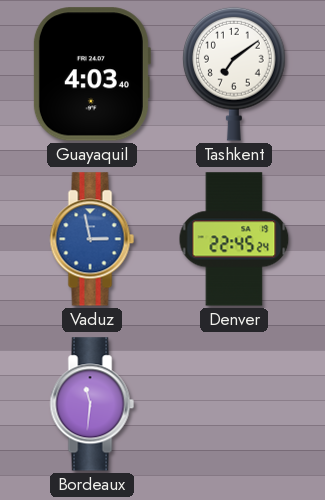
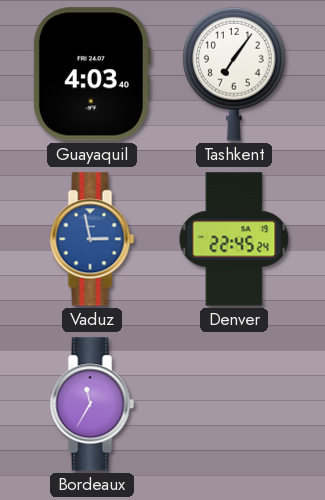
Tashkent: 7:09 -> 7:06
Bordeaux: 11:31 -> 11:35
